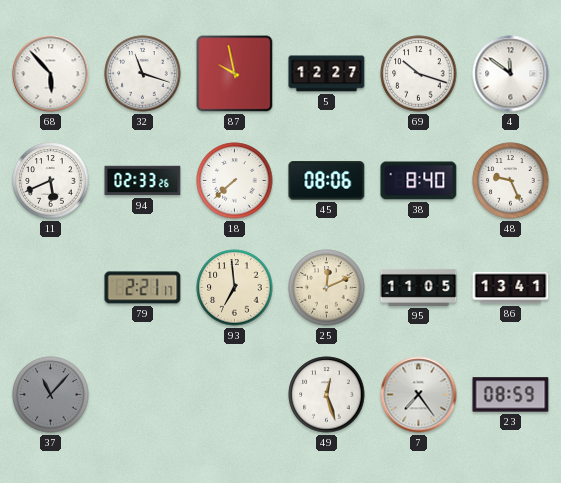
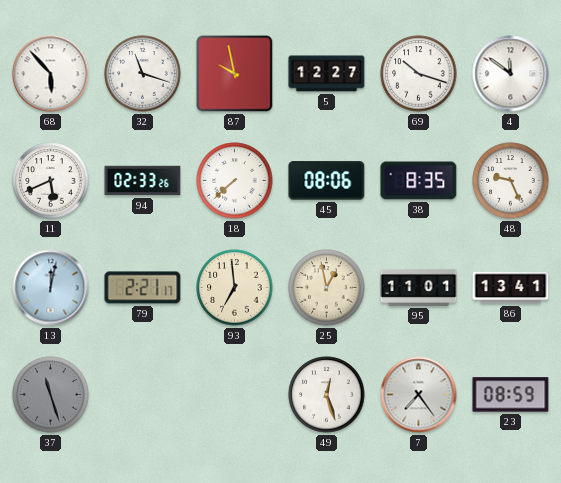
38: 8:40 -> 8:35
13: none -> 12:02
25: 12:11 -> 12:58
95: 11:05 -> 11:01
37: 11:07 -> 11:27
